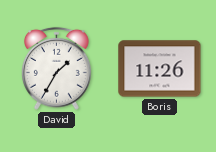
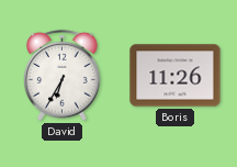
David: 1:35 -> 6:35
